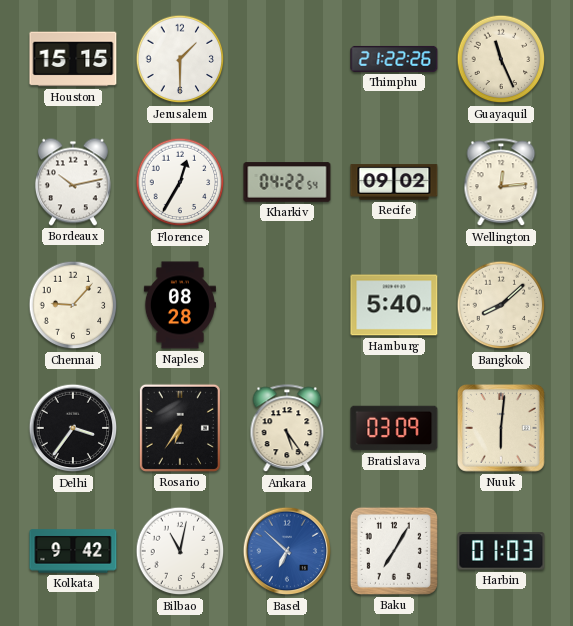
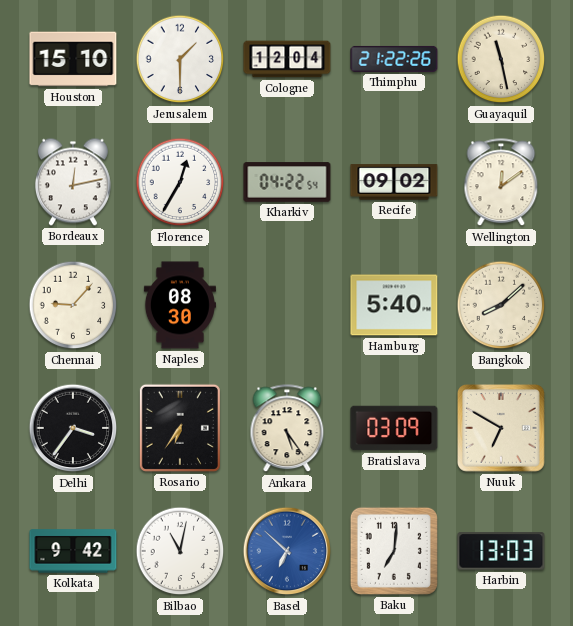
Houston: 15:15 -> 15:10
Cologne: none -> 12:04
Guayaquil: 11:26 -> 11:28
Bordeaux: 10:13 -> 12:13
Wellington: 12:14 -> 12:09
Naples: 08:28 -> 08:30
Nuuk: 6:01 -> 6:50
Baku: 7:05 -> 7:01
Harbin: 01:03 -> 13:03
